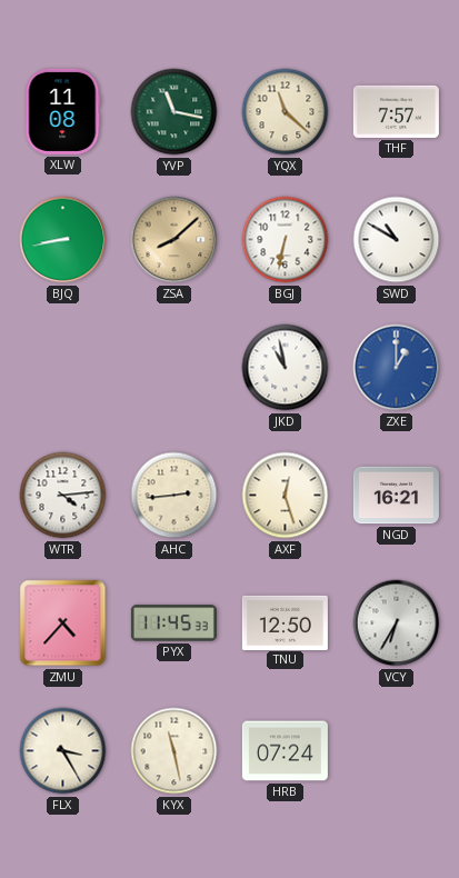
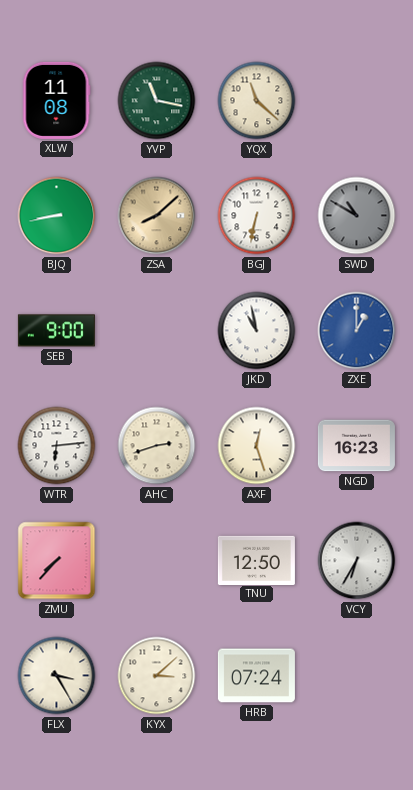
THF: 7:57 -> none
SWD dial: white -> grey
SEB: none -> 9:00
WTR: 4:14 -> 6:14
AHC: 2:44 -> 2:42
NGD: 16:21 -> 16:23
ZMU: 4:37 -> 7:37
PYX: 11:45 -> none
KYX: 11:28 -> 3:08
